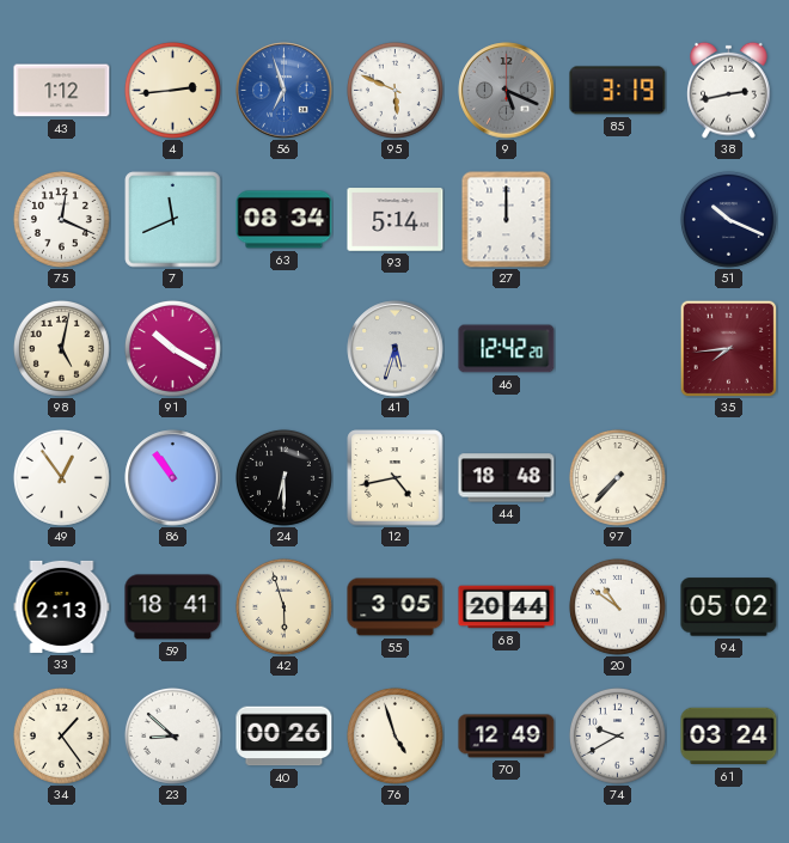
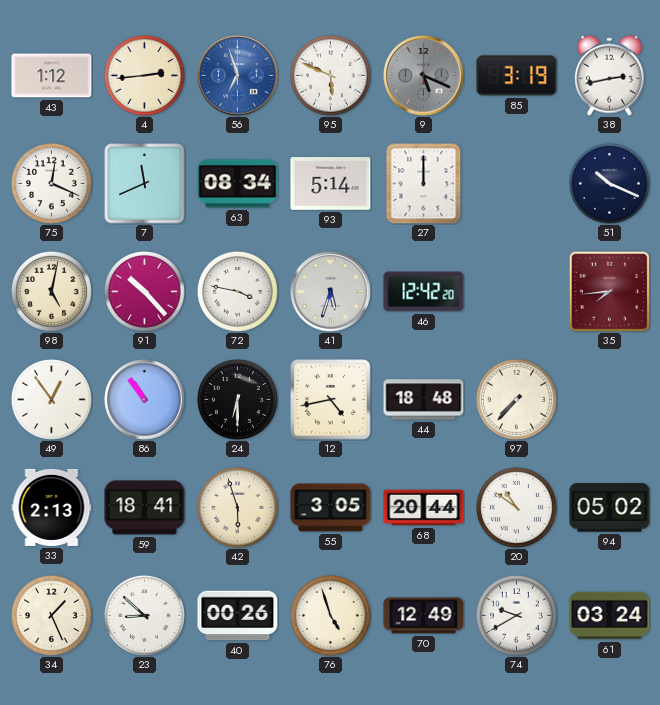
91: 10:20 -> 10:23
72: none -> 3:47
34: 1:24 -> 1:26
